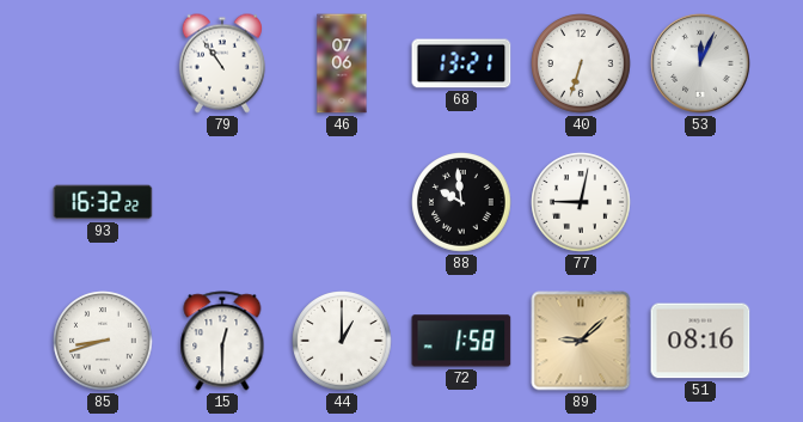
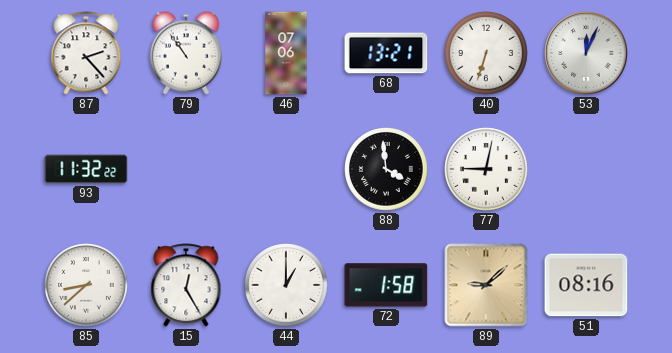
87: none -> 2:23
93: 16:32 -> 11:32
88: 9:59 -> 3:59
85: 8:42 -> 8:38
15: 12:30 -> 12:25
